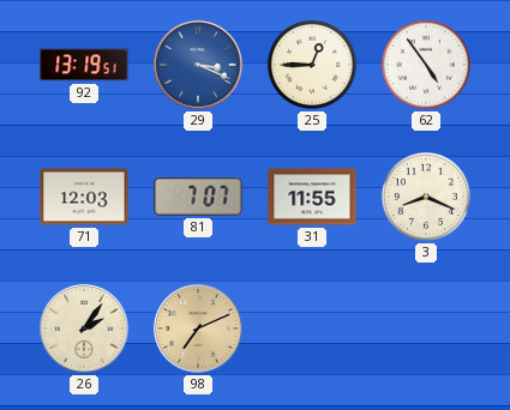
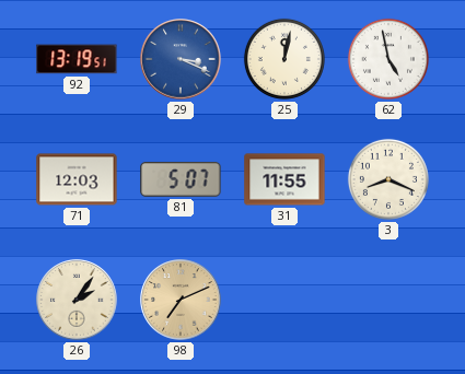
25: 12:45 -> 12:02
62: 4:54 -> 4:58
81: 7:07 -> 5:07
